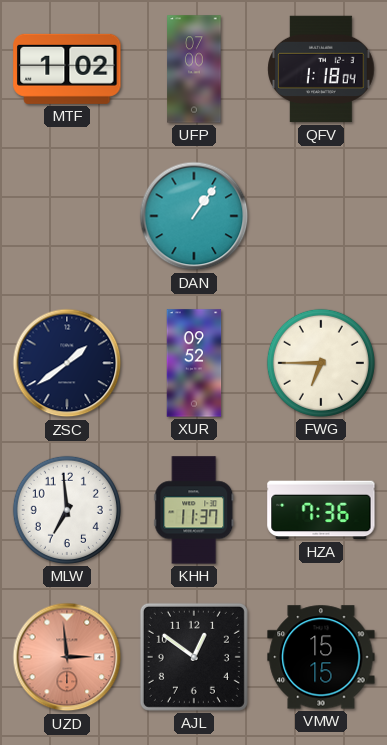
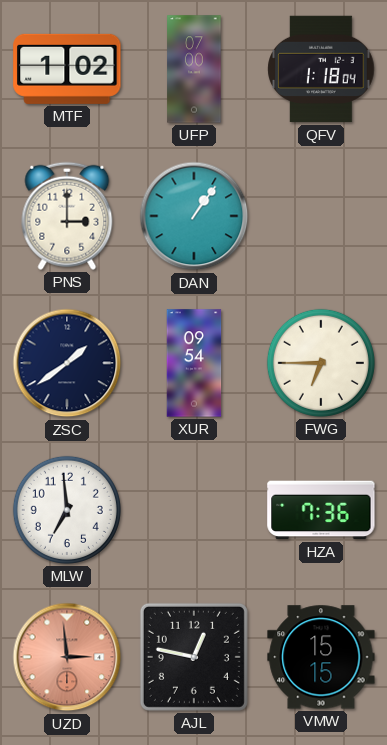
PNS: none -> 3:00
XUR: 09:52 -> 09:54
KHH: 11:37 -> none
AJL: 12:51 -> 12:47
